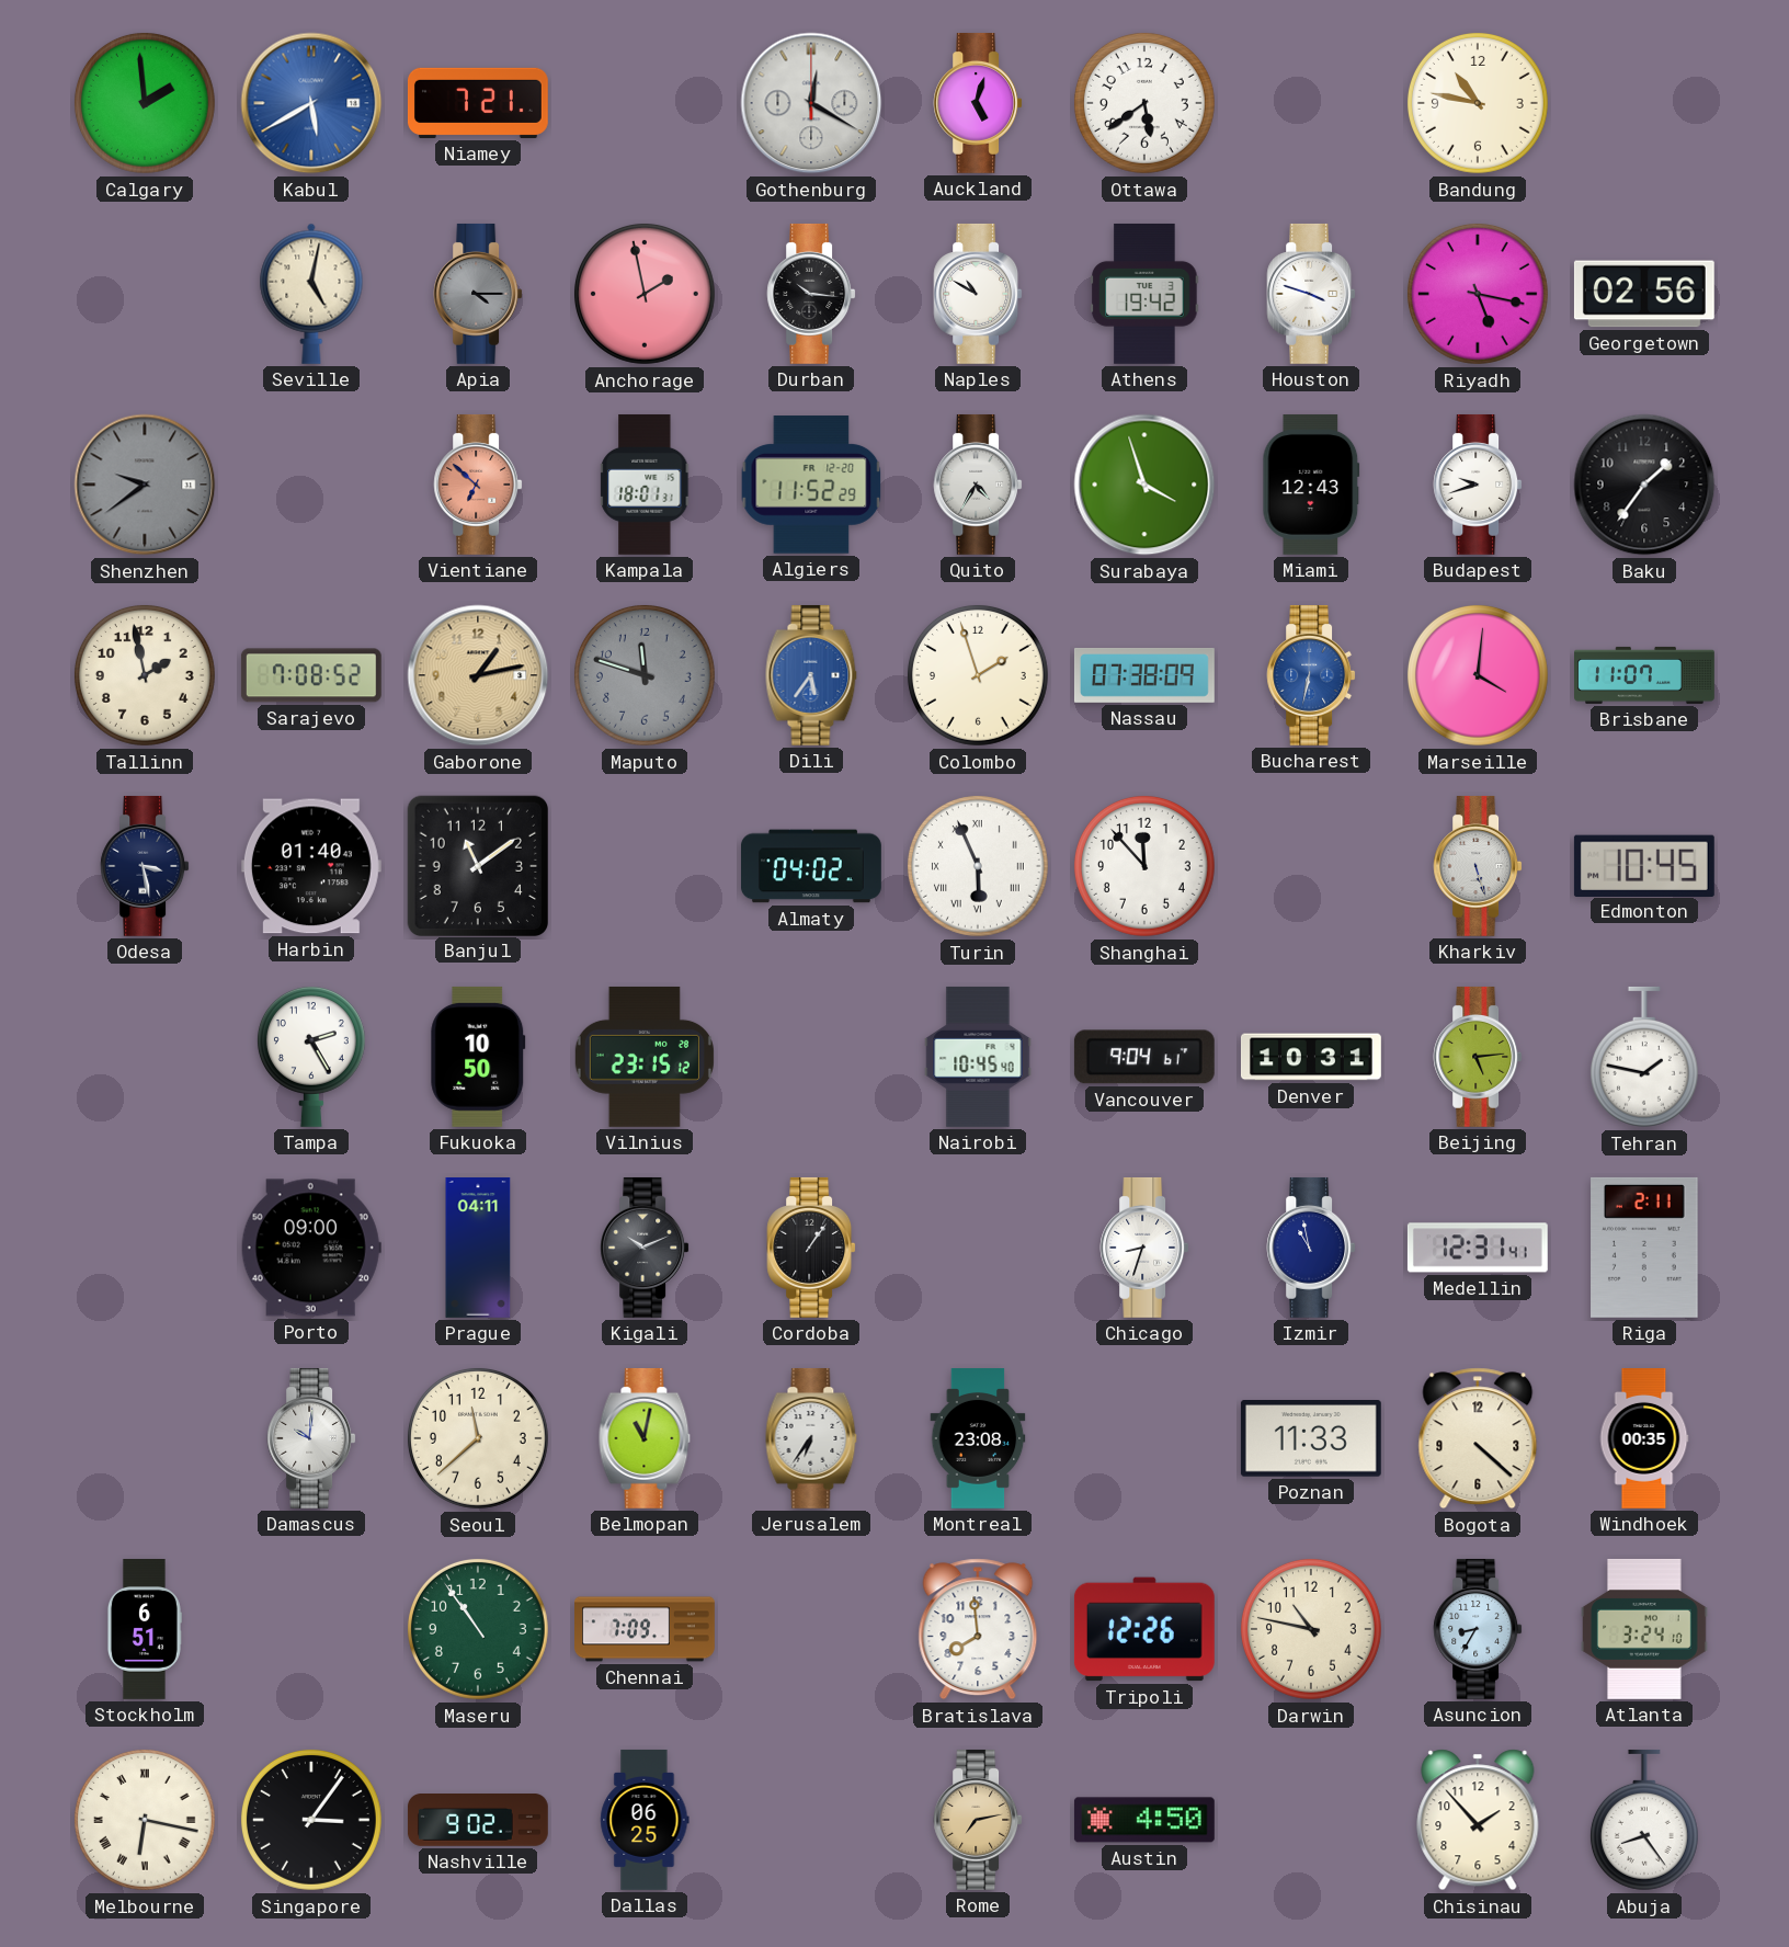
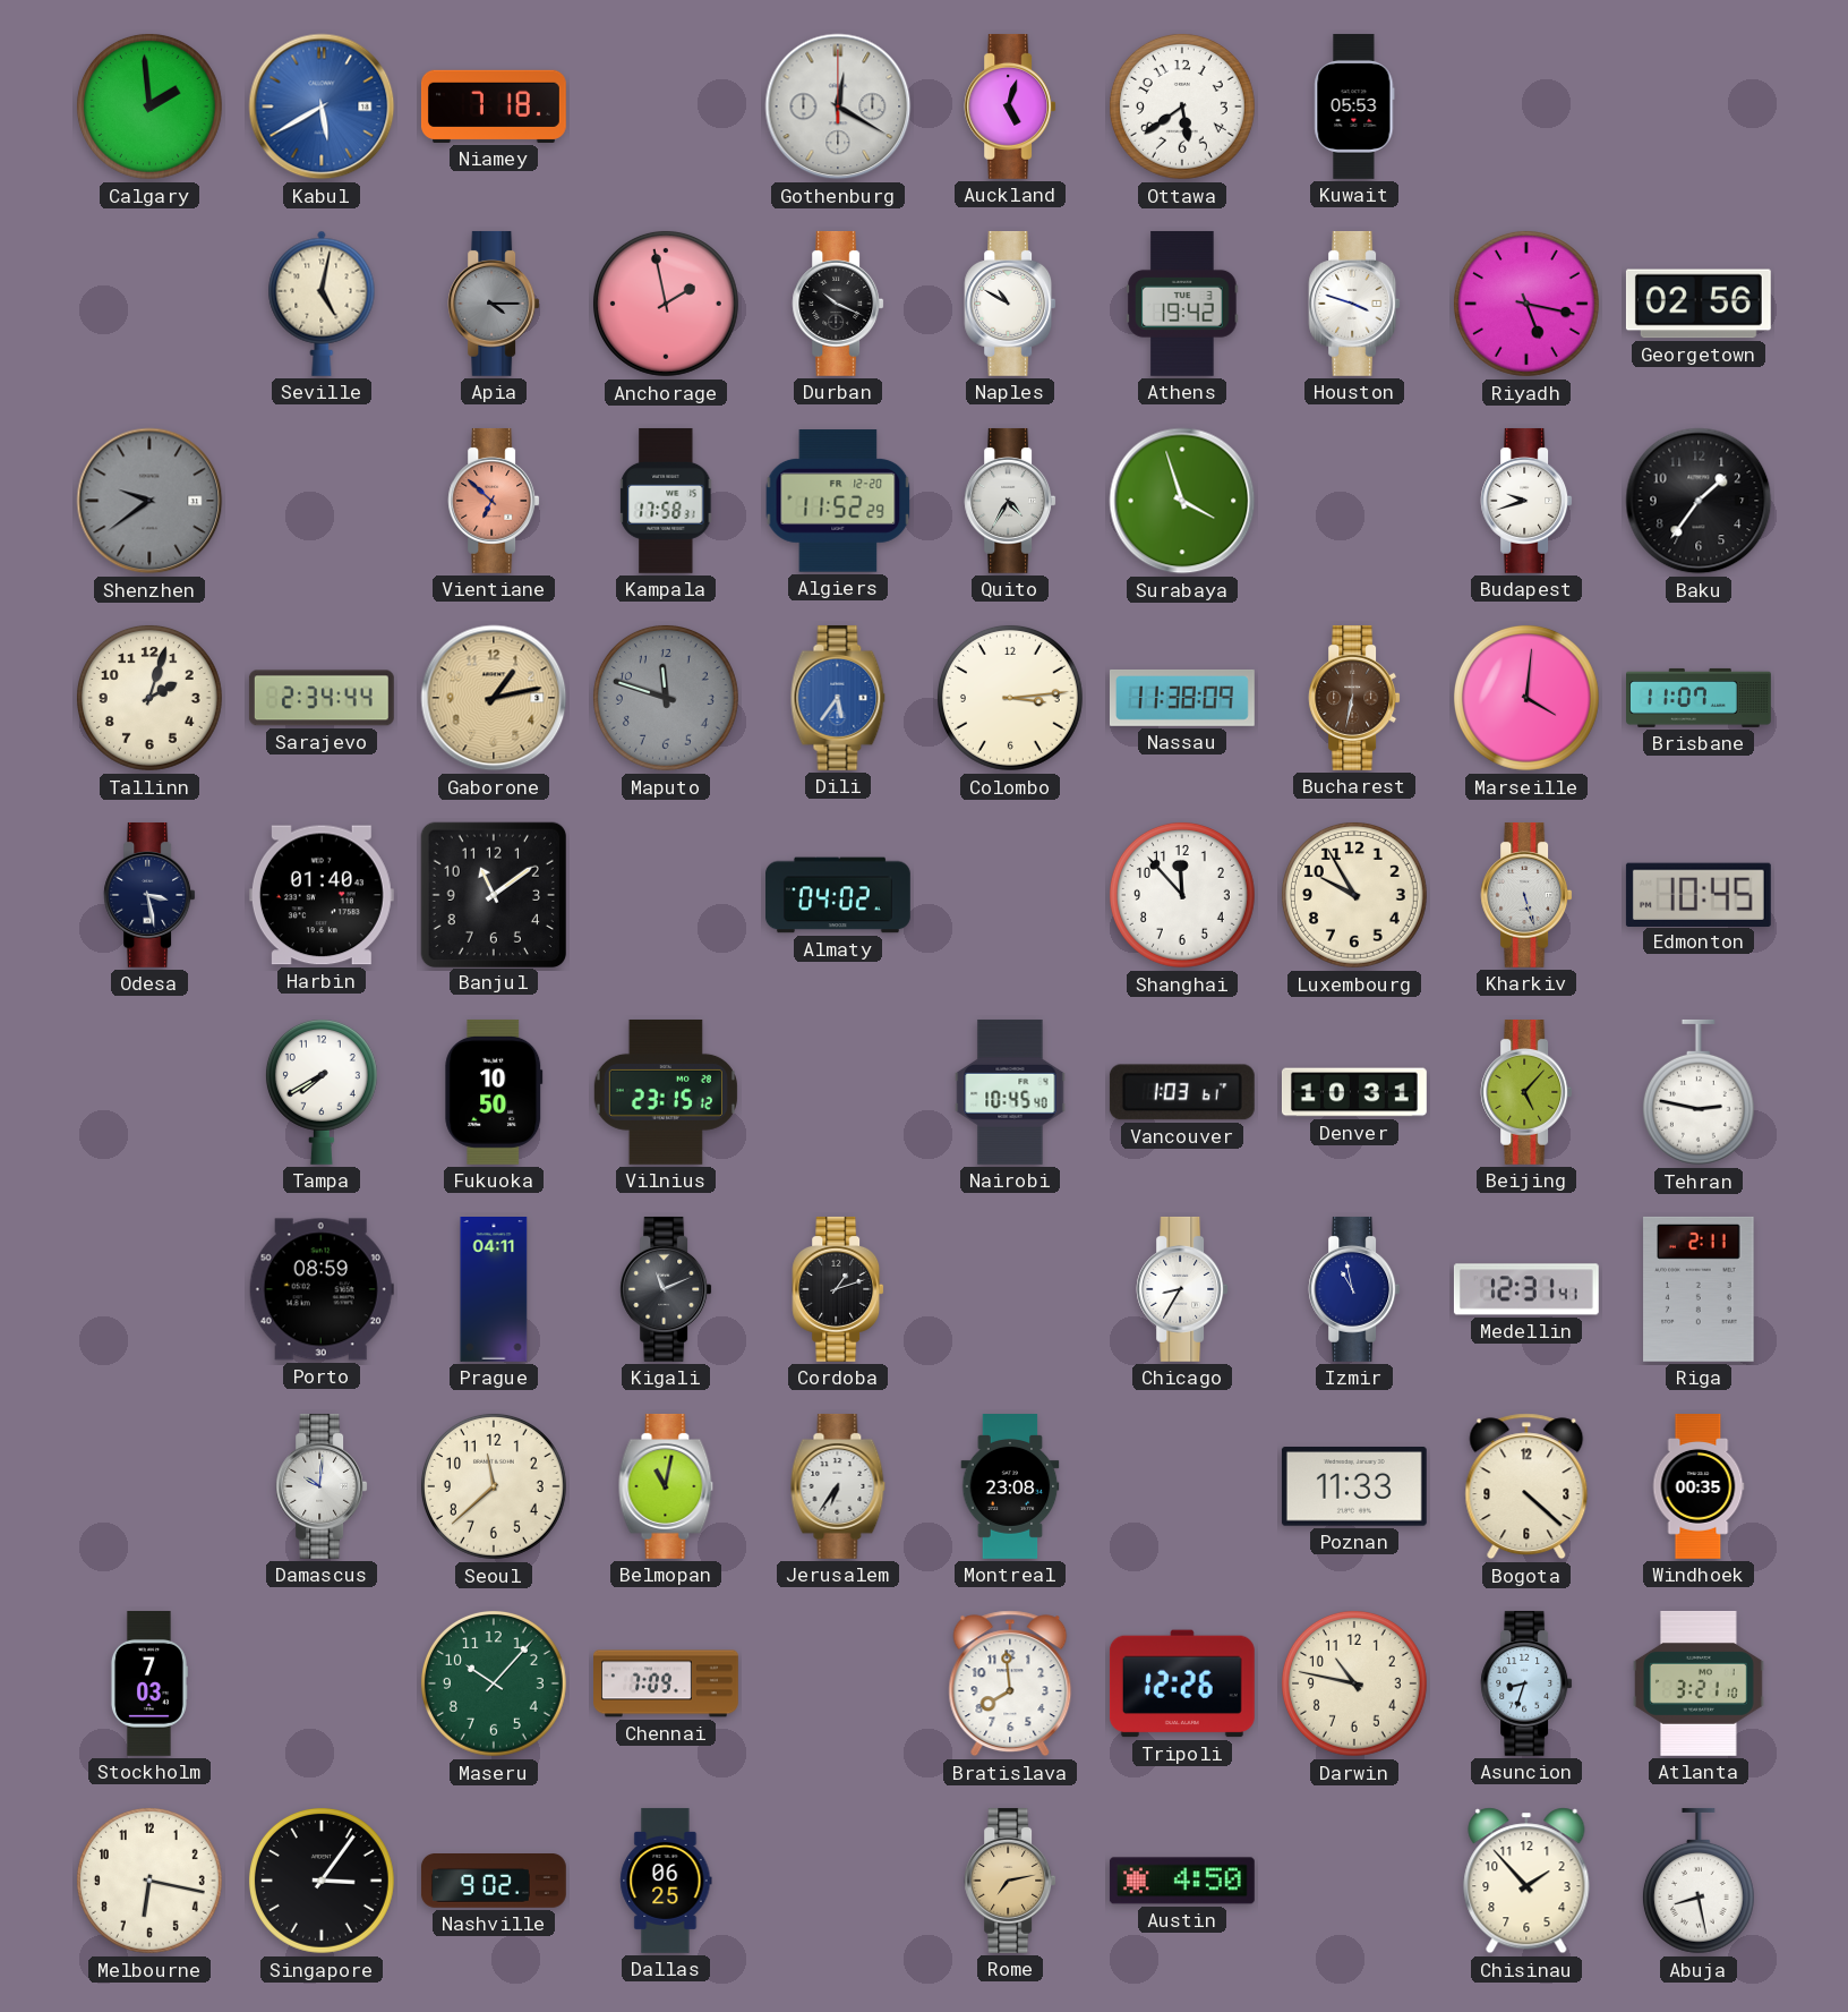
Niamey: 7:21 -> 7:18
Kuwait: none -> 05:53
Bandung: 10:47 -> none
Durban: 10:16 -> 10:19
Kampala: 18:01 -> 17:58
Miami: 12:43 -> none
Tallinn: 1:58 -> 2:03
Sarajevo: 7:08 -> 2:34
Colombo: 1:57 -> 3:14
Nassau: 07:38 -> 11:38
Bucharest dial: blue -> brown
Turin: 5:56 -> none
Luxembourg: none -> 9:55
Tampa: 2:25 -> 7:40
Vancouver: 9:04 -> 1:03
Beijing: 5:14 -> 5:07
Tehran: 1:47 -> 2:47
Porto: 09:00 -> 08:59
Kigali: 10:11 -> 11:11
Cordoba: 1:06 -> 1:12
Chicago: 8:33 -> 8:35
Stockholm: 6:51 -> 7:03
Maseru: 10:54 -> 10:07
Asuncion: 8:35 -> 8:33
Atlanta: 3:24 -> 3:21
Melbourne numerals: Roman -> Arabic
Abuja: 8:24 -> 8:28
